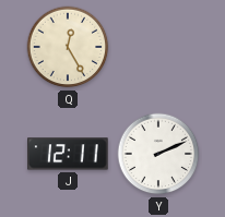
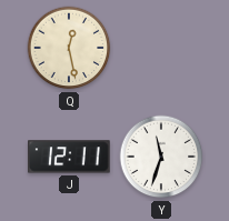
Q: 12:25 -> 12:28
Y: 2:11 -> 11:33
